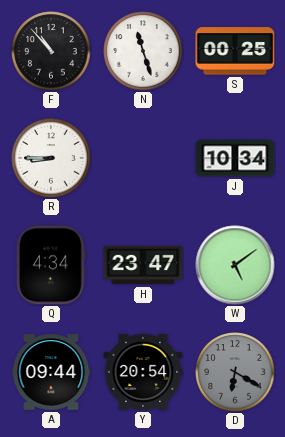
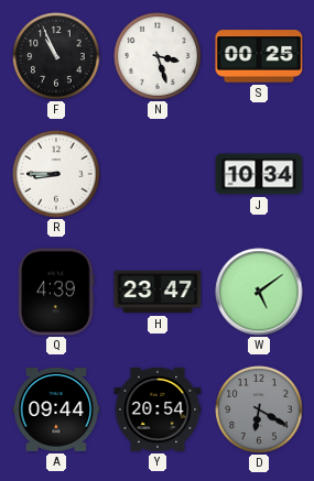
F: 10:53 -> 10:56
N: 11:27 -> 3:27
Q: 4:34 -> 4:39
